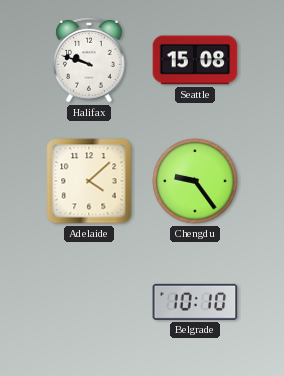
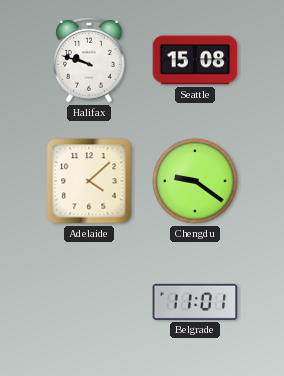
Chengdu: 9:24 -> 9:21
Belgrade: 10:10 -> 11:01
